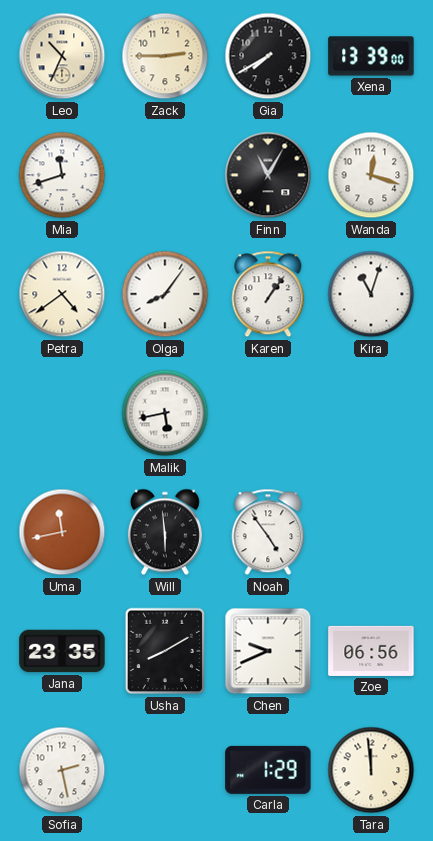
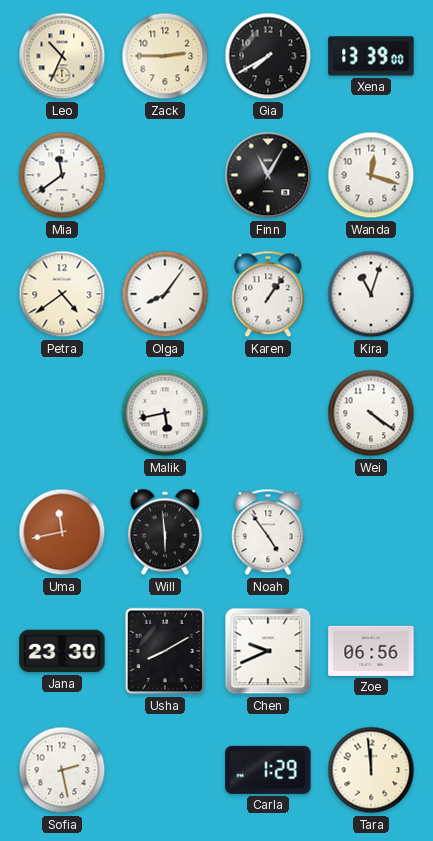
Mia: 11:42 -> 11:39
Wei: none -> 4:21
Jana: 23:35 -> 23:30
